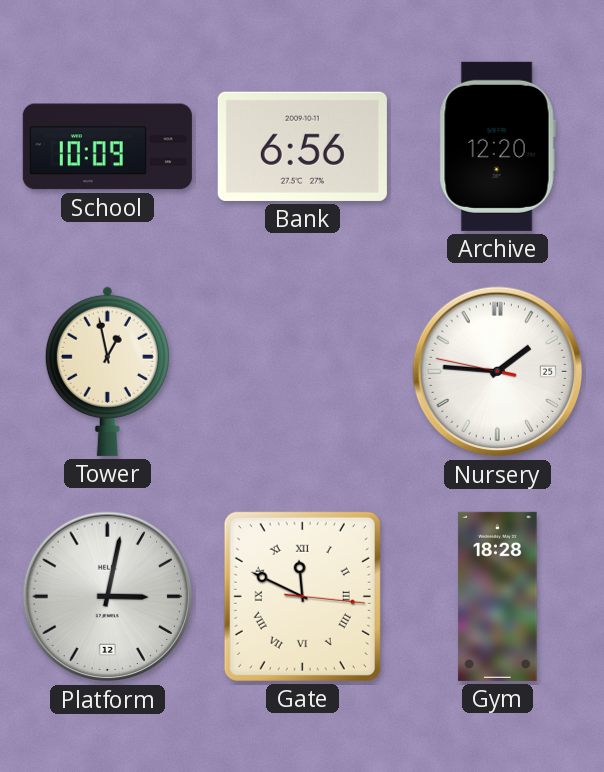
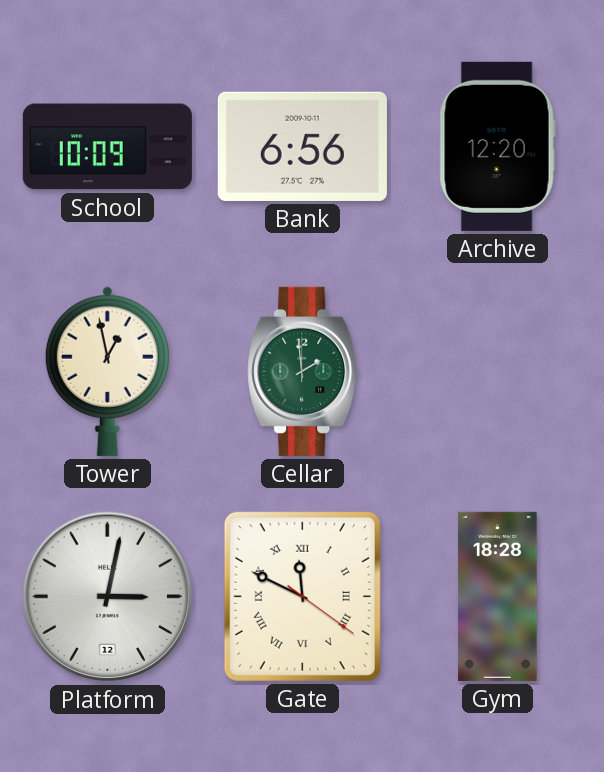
Cellar: none -> 1:59
Nursery: 1:45 -> none
Gate: 11:49:16 -> 11:49:21
